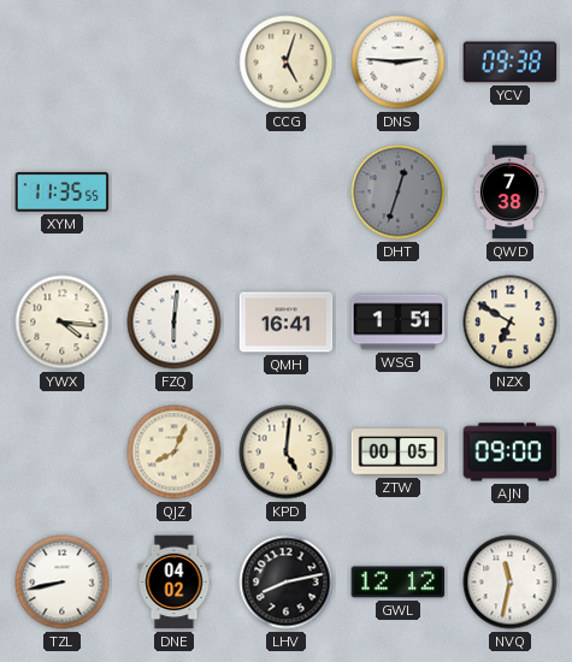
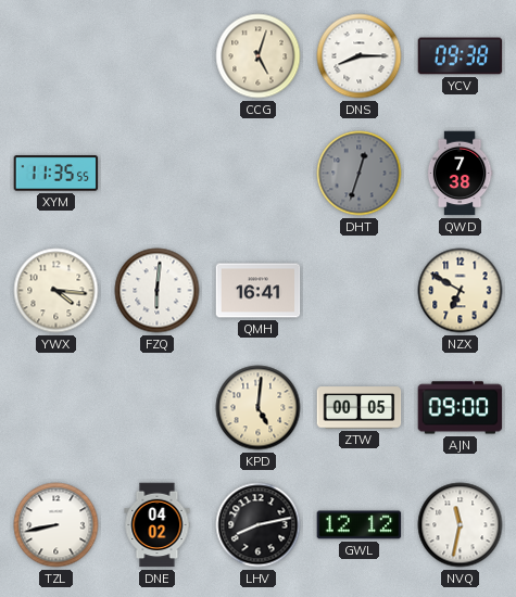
DNS: 2:46 -> 8:15
WSG: 1:51 -> none
QJZ: 8:04 -> none
